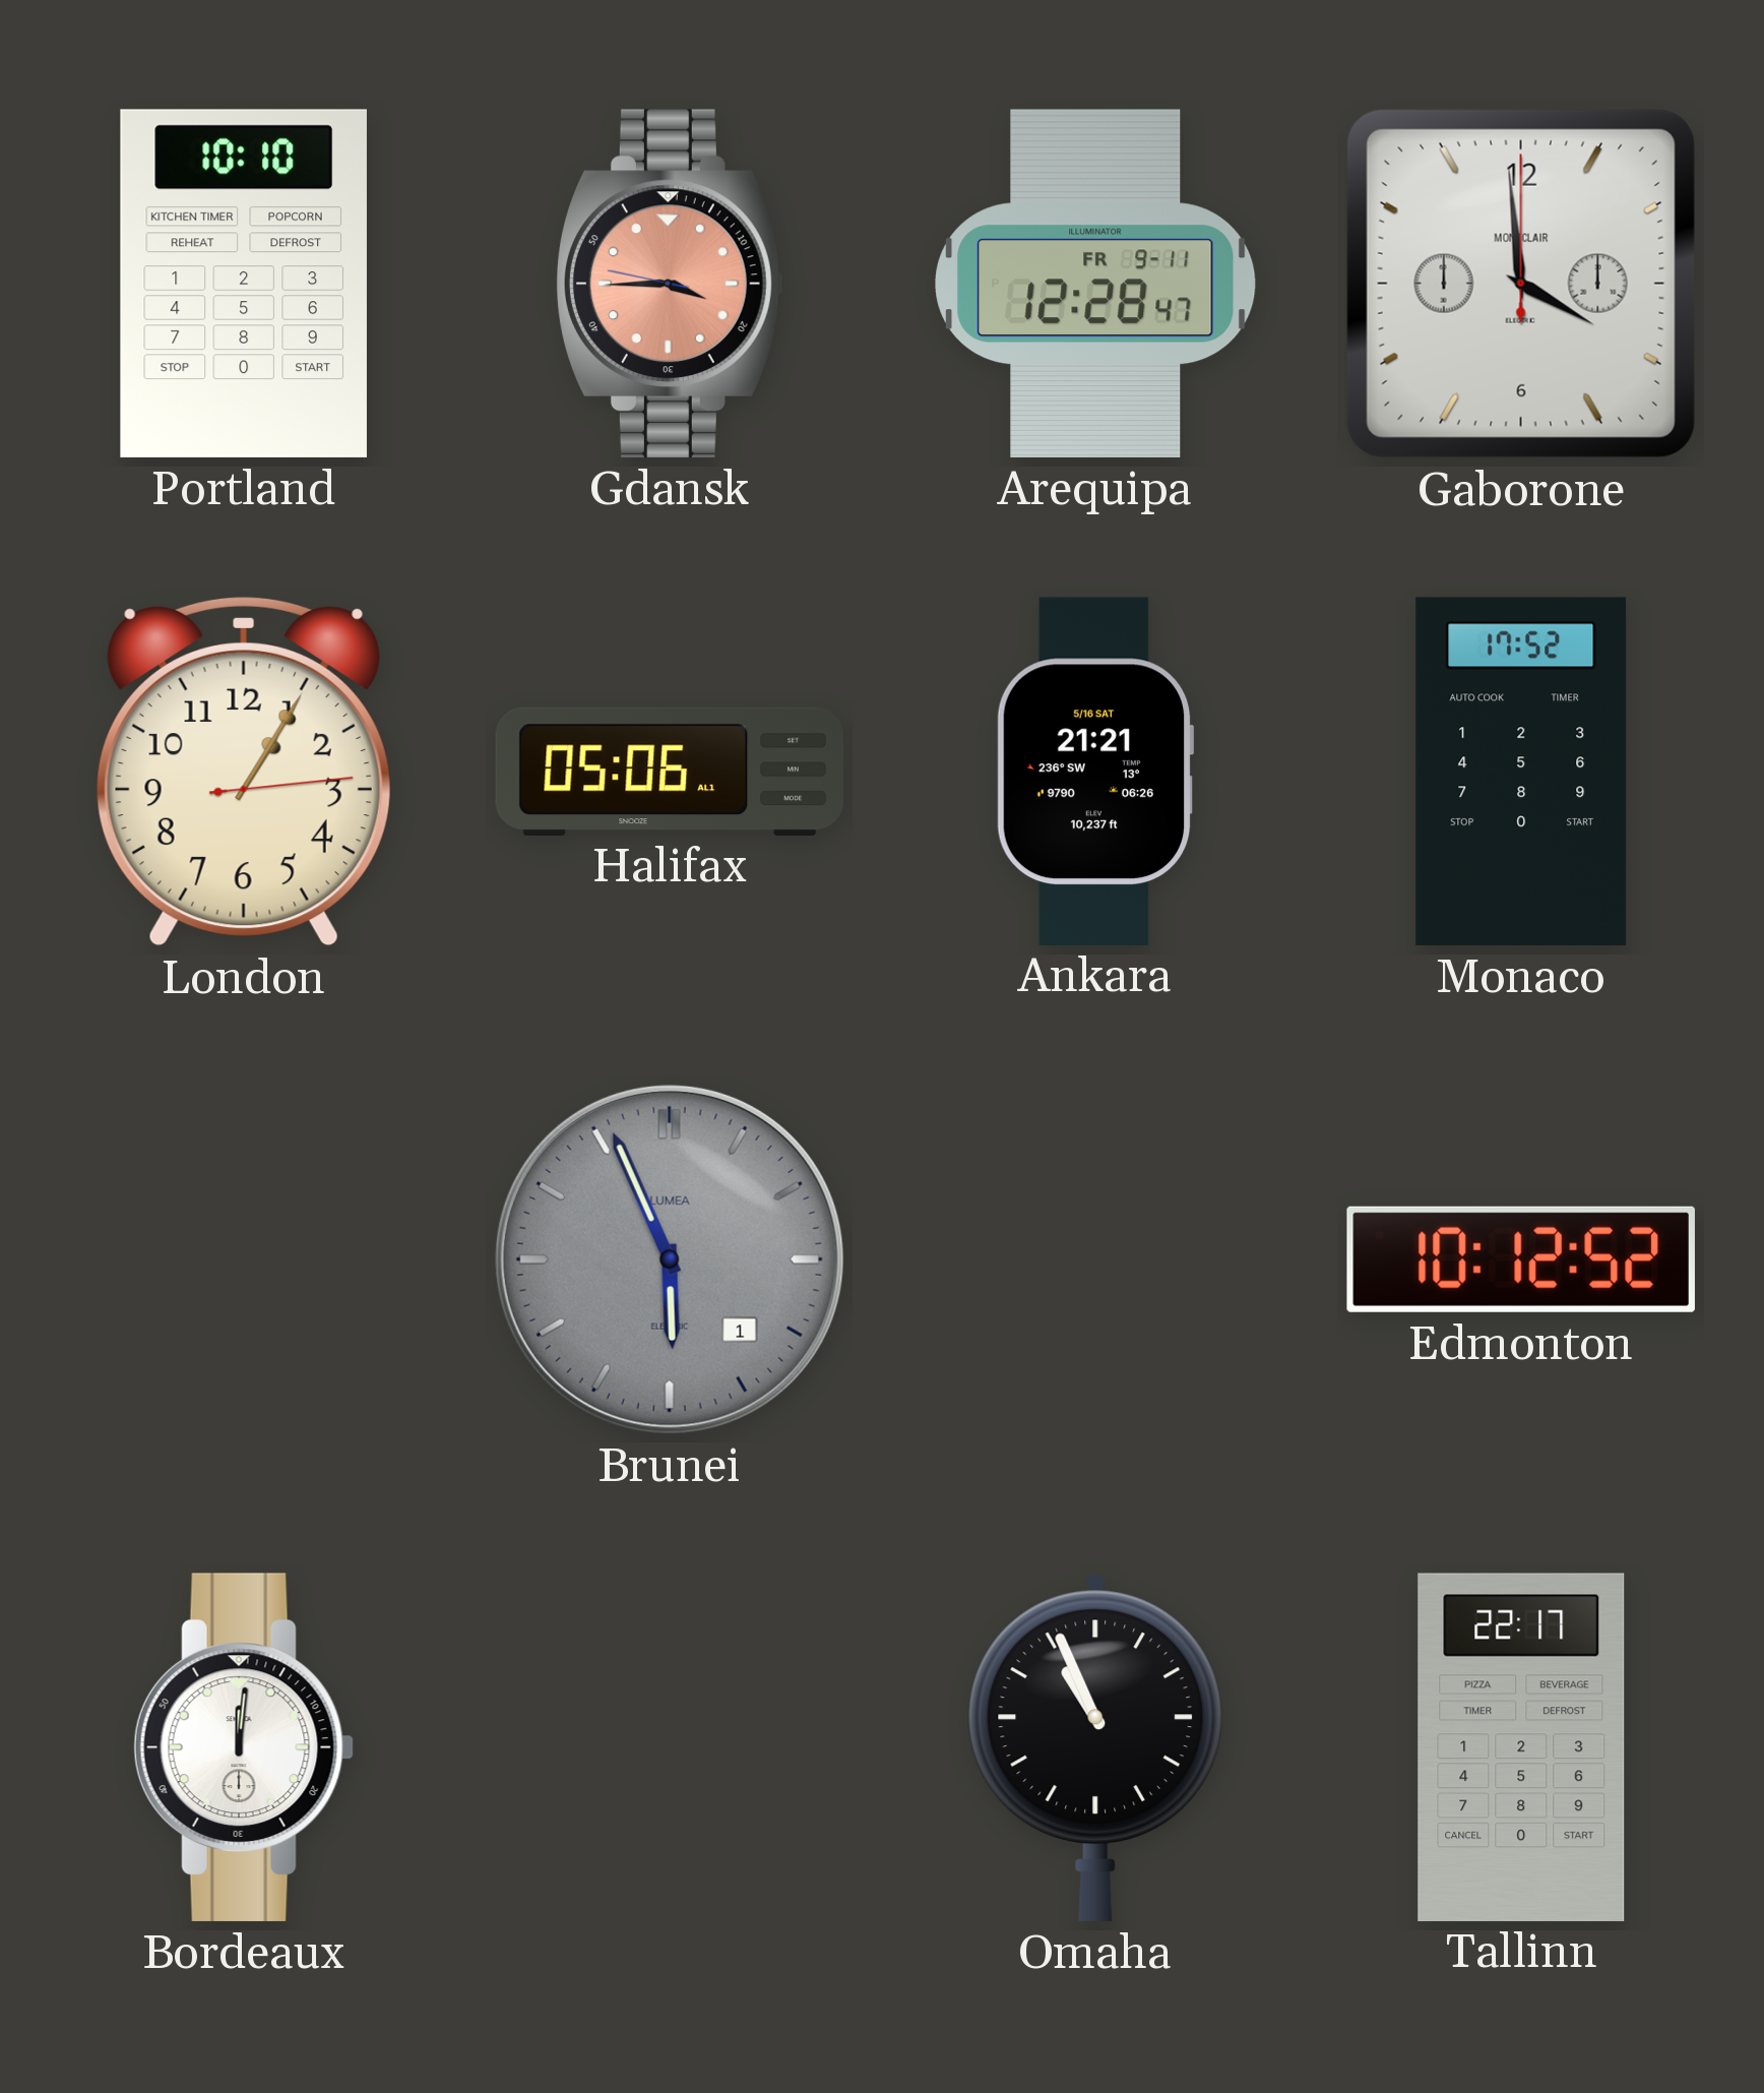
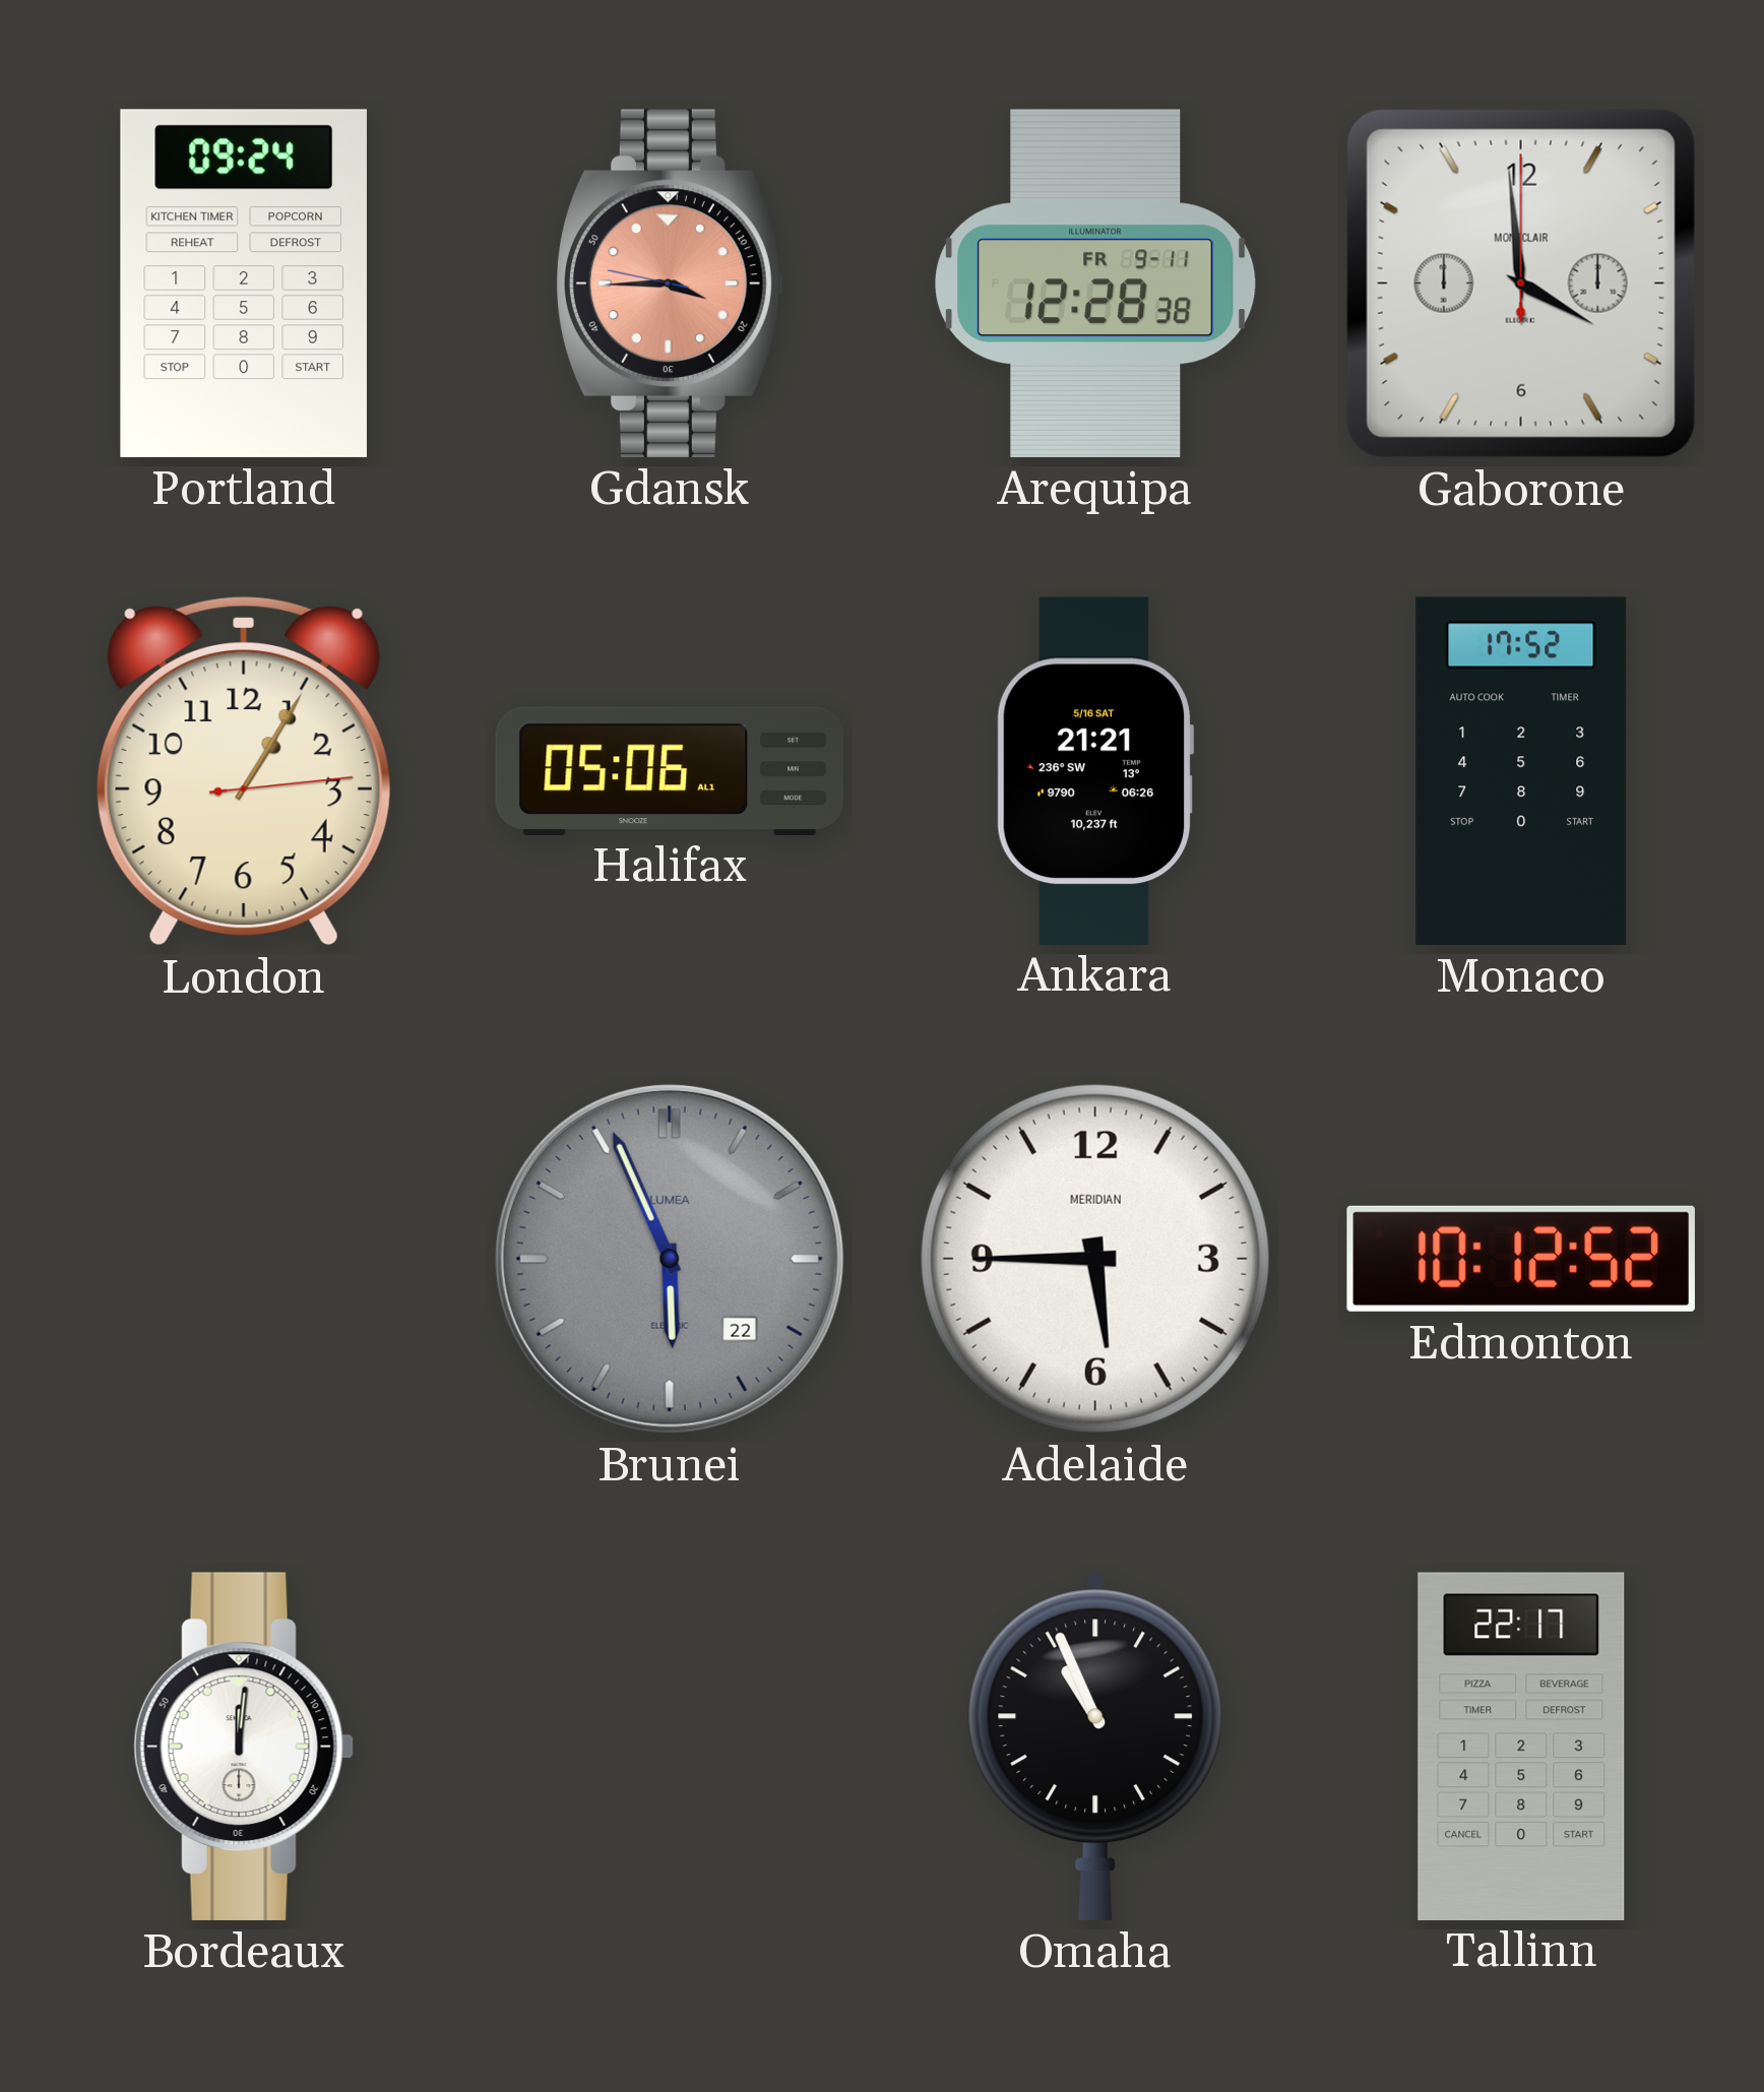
Portland: 10:10 -> 09:24
Arequipa: 12:28:47 -> 12:28:38
Brunei date: 1 -> 22
Adelaide: none -> 5:45
